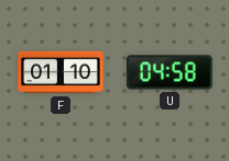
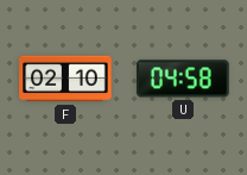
F: 01:10 -> 02:10
